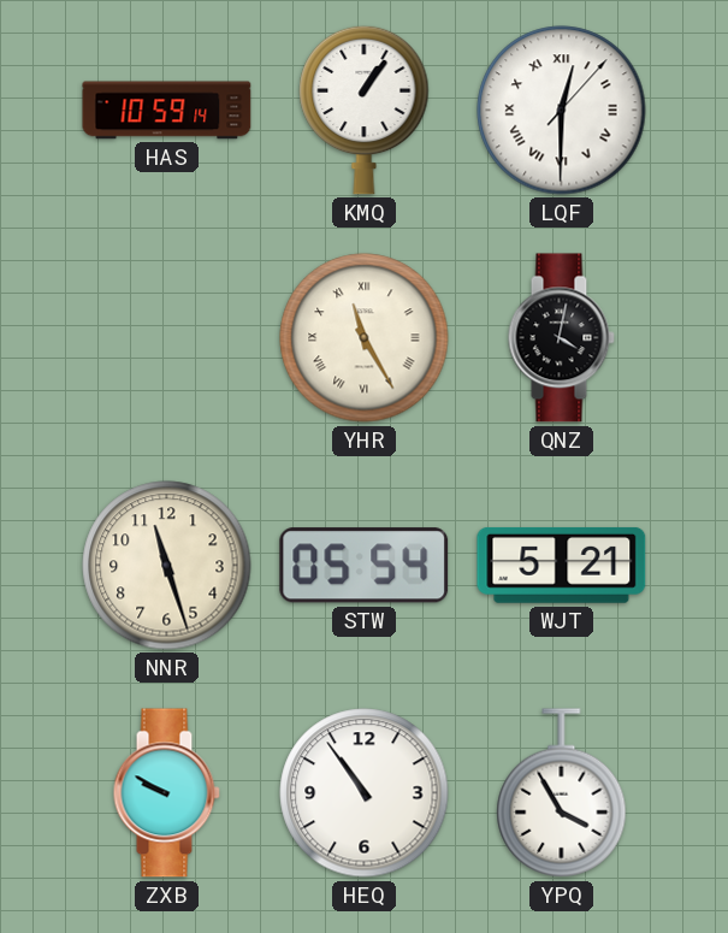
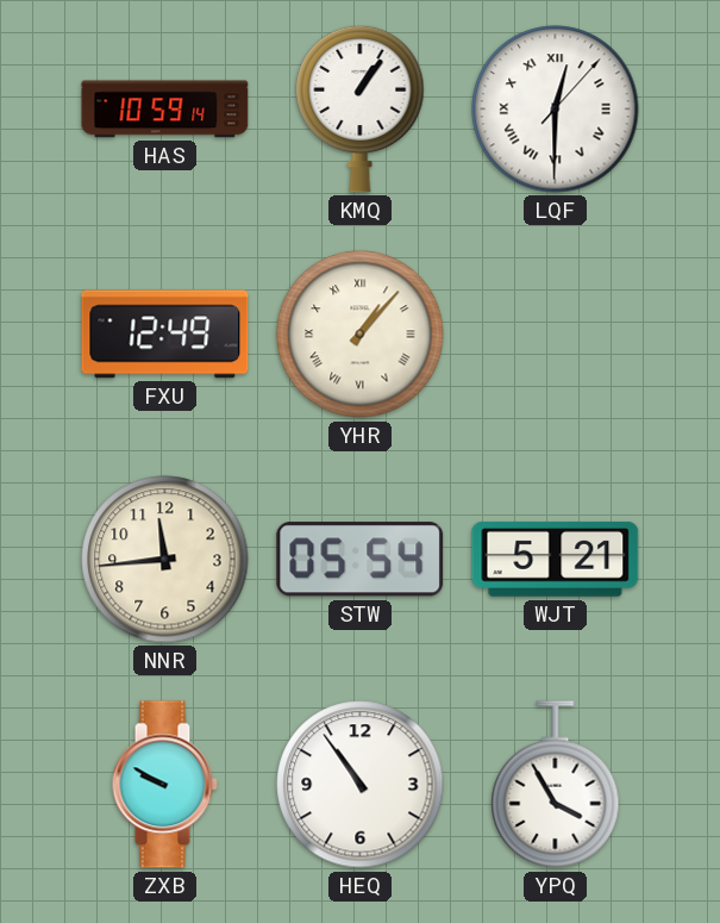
FXU: none -> 12:49
YHR: 11:25 -> 1:07
QNZ: 4:02 -> none
NNR: 11:27 -> 11:44
